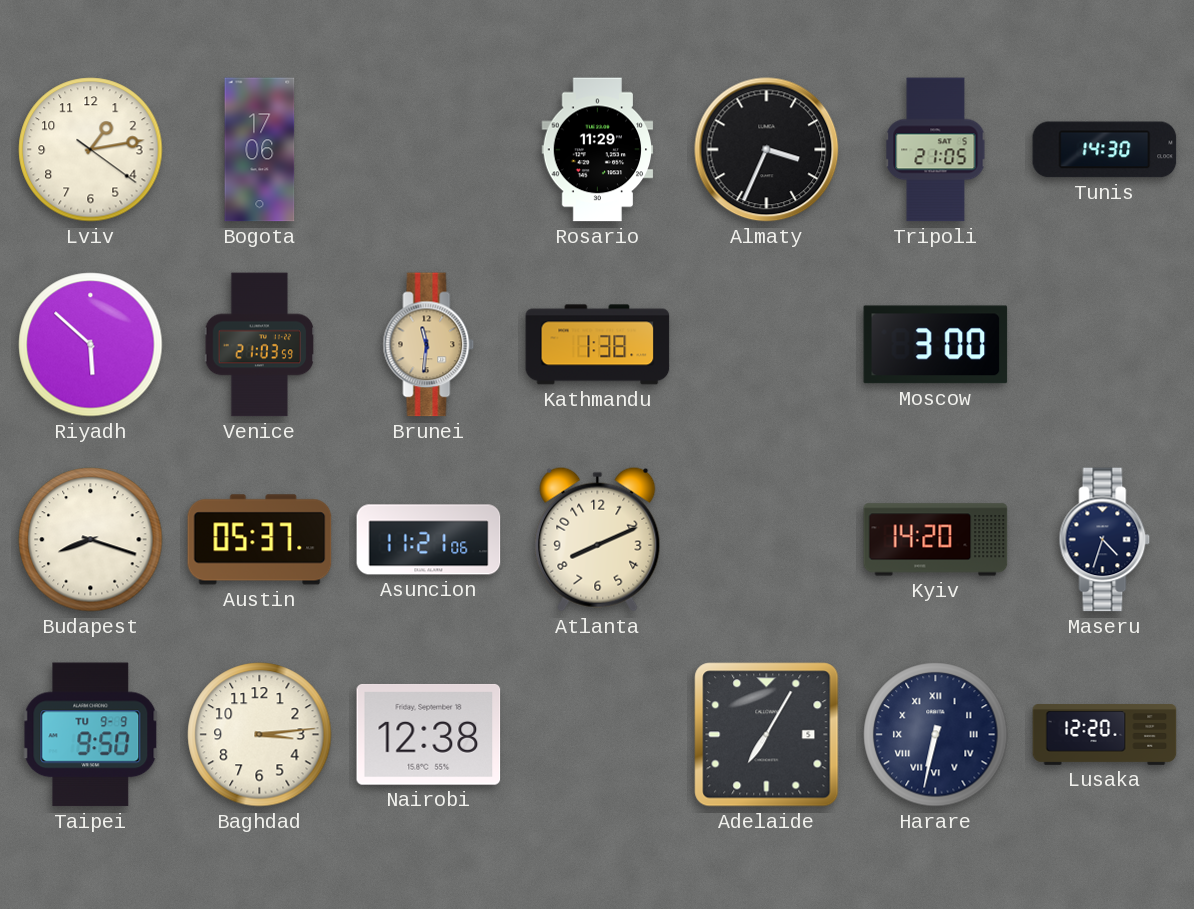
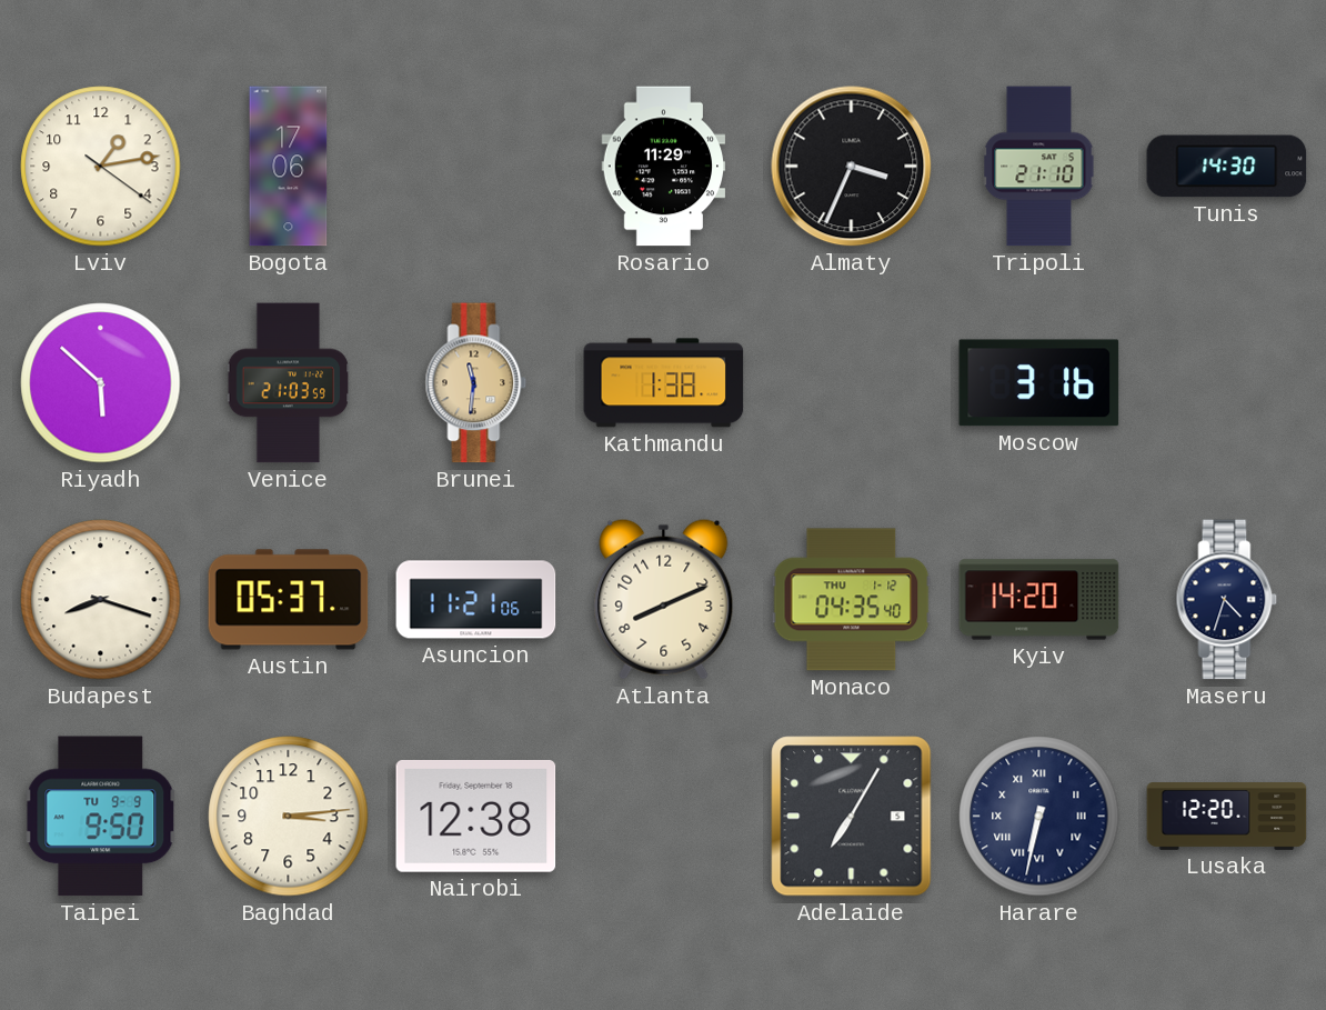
Tripoli: 21:05 -> 21:10
Moscow: 3:00 -> 3:16
Monaco: none -> 04:35
